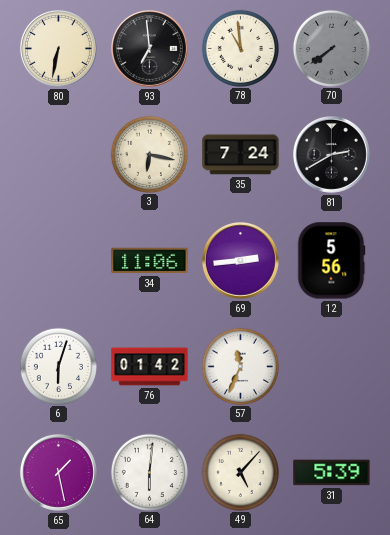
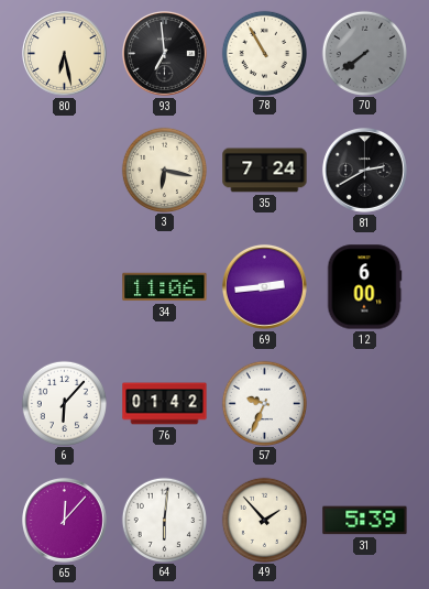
80: 6:32 -> 6:28
78: 10:59 -> 10:55
12: 5:56 -> 6:00
6: 6:03 -> 6:07
57: 11:34 -> 9:34
65: 1:28 -> 12:07
49: 5:07 -> 1:53
